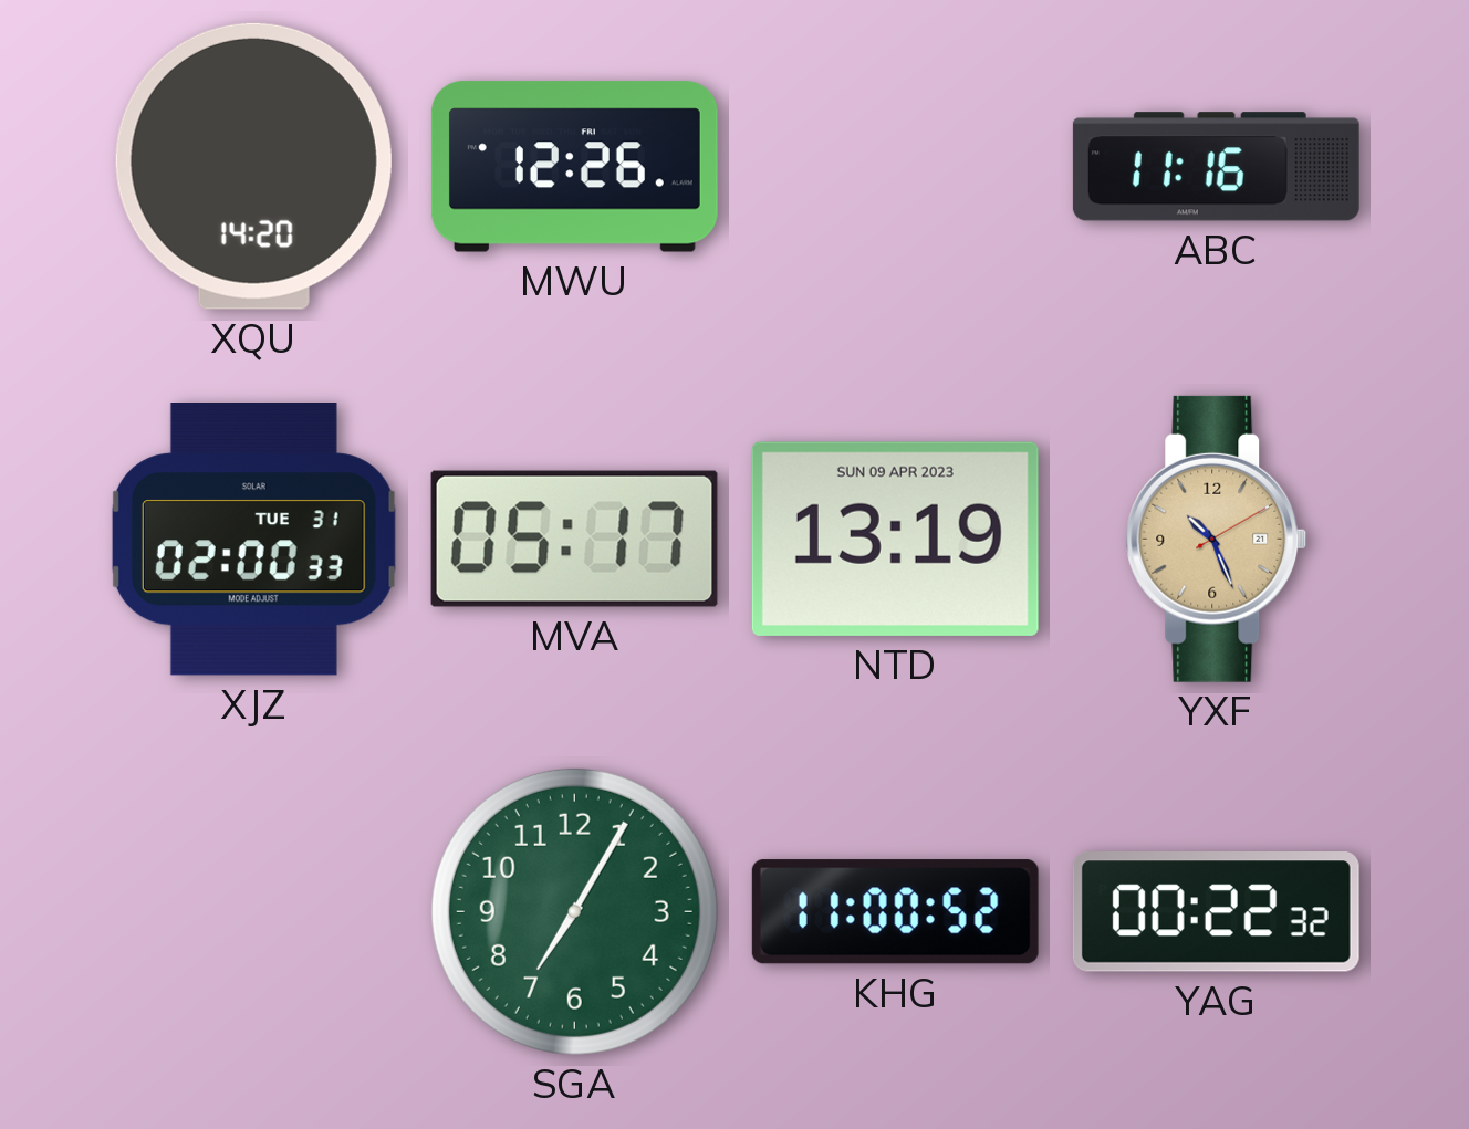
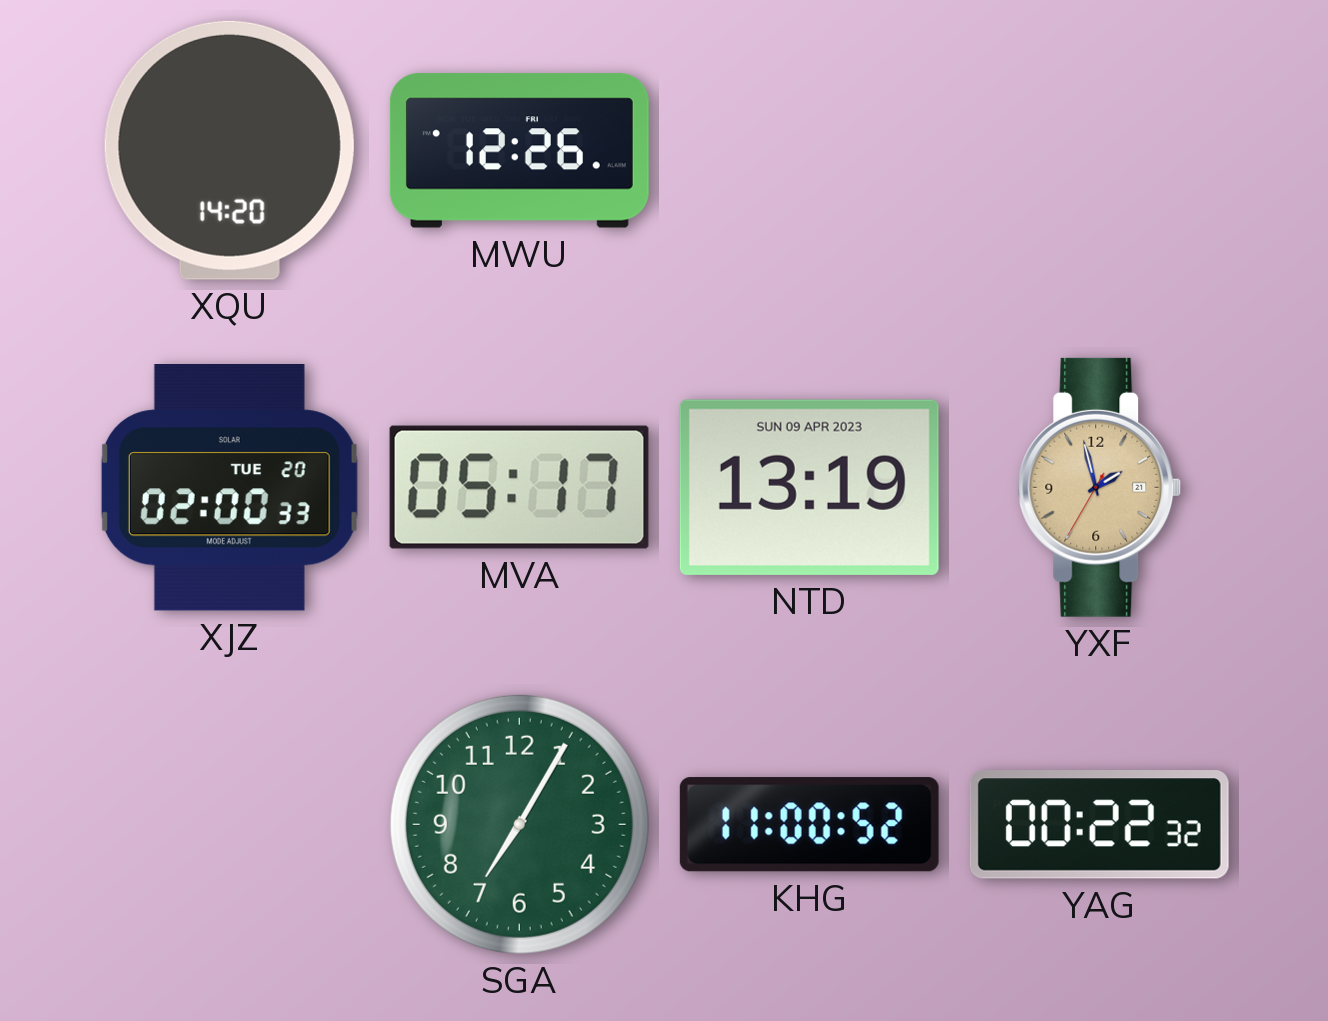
ABC: 11:16 -> none
XJZ date: TUE 31 -> TUE 20
YXF: 10:26 -> 1:57
